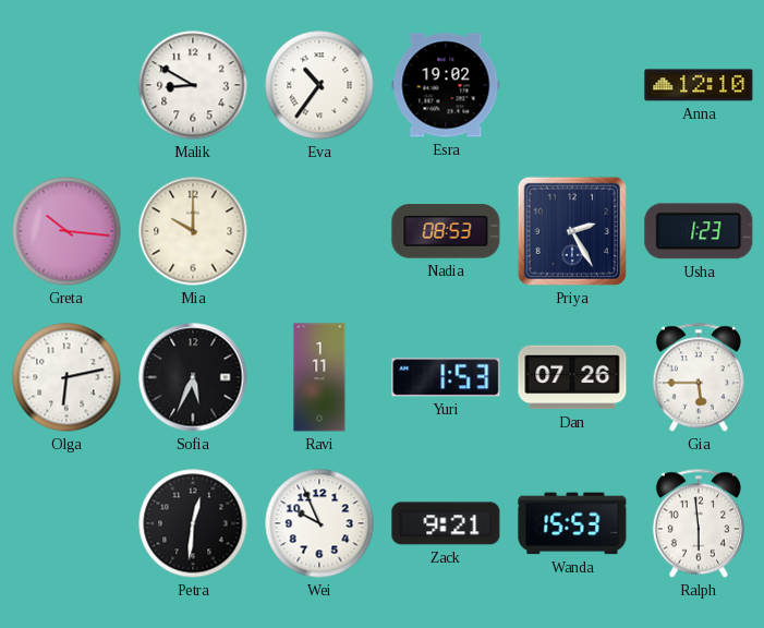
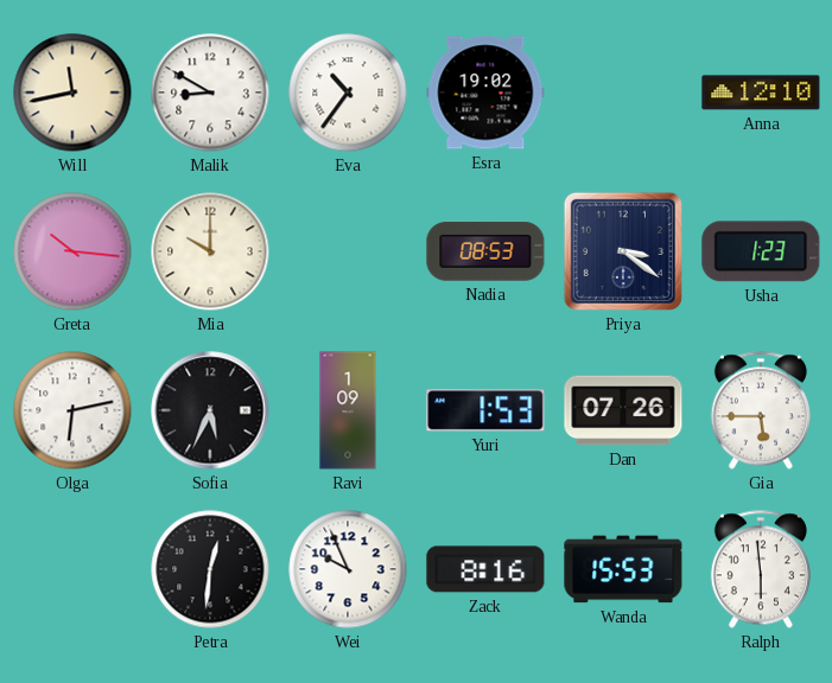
Will: none -> 11:43
Priya: 2:25 -> 3:21
Ravi: 1:11 -> 1:09
Zack: 9:21 -> 8:16
